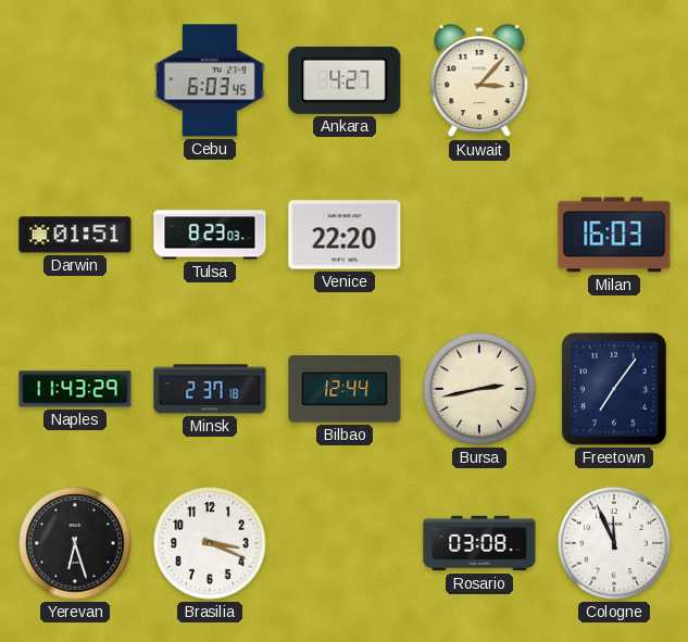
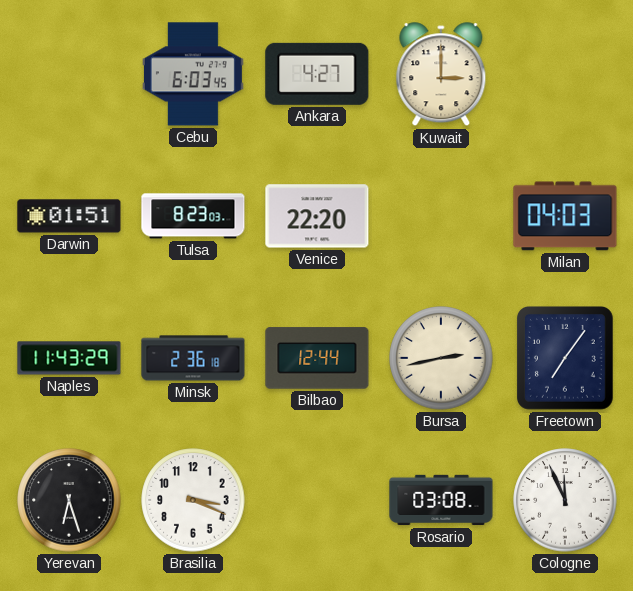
Kuwait: 3:07 -> 3:00
Milan: 16:03 -> 04:03
Minsk: 2:37 -> 2:36
